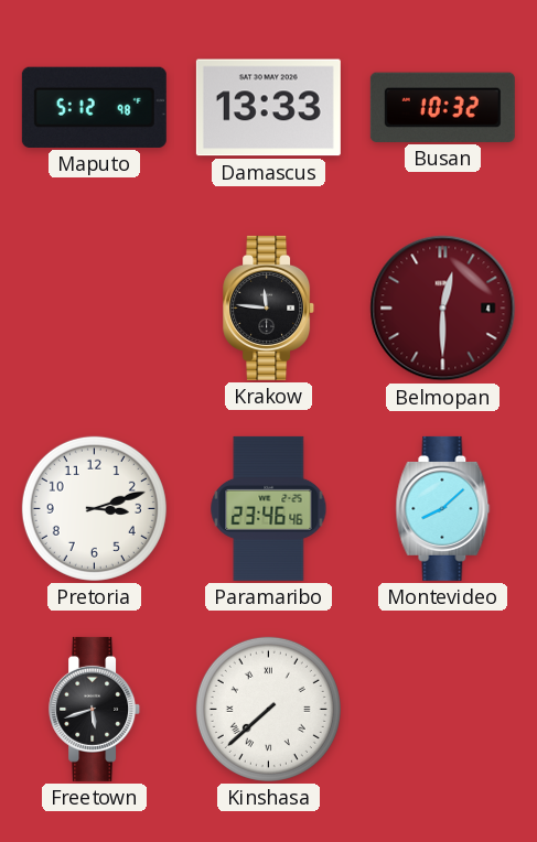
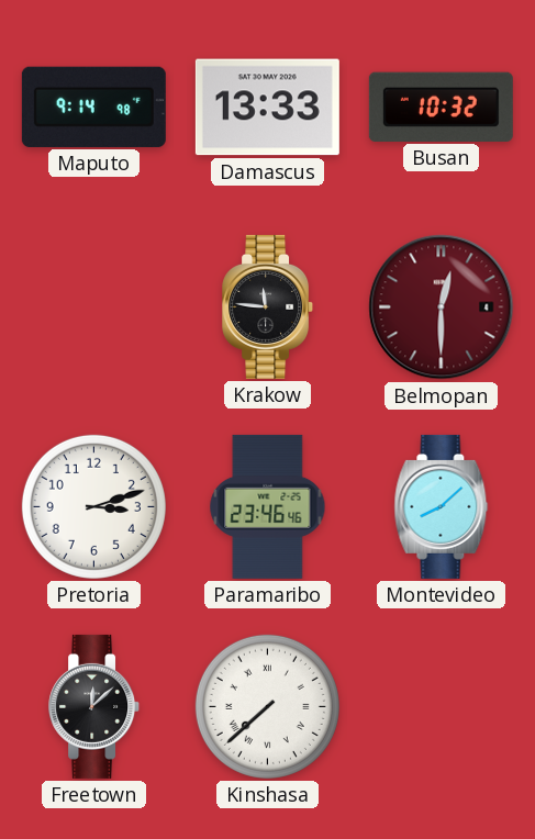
Maputo: 5:12 -> 9:14
Freetown: 5:42 -> 12:08
